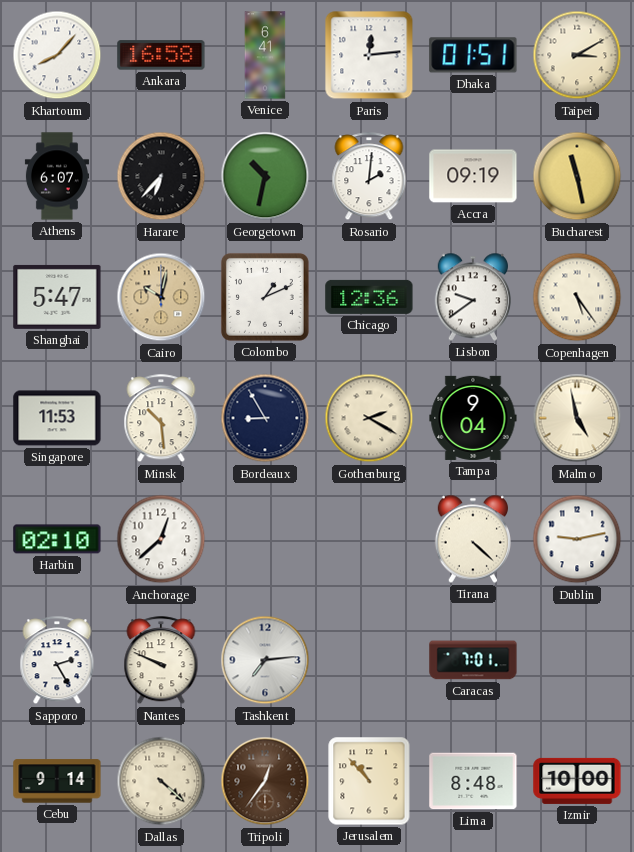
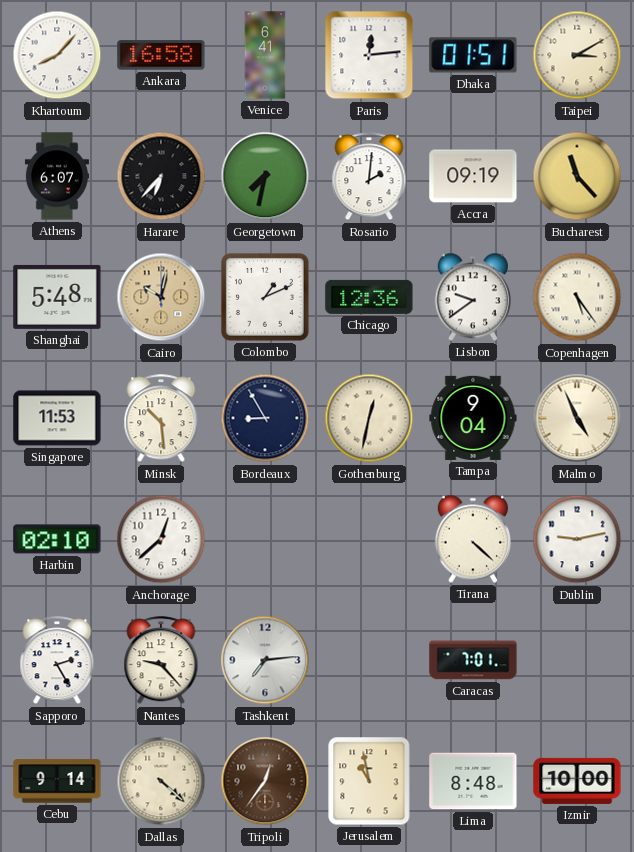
Georgetown: 10:32 -> 7:32
Bucharest: 11:28 -> 11:23
Shanghai: 5:47 -> 5:48
Gothenburg: 2:20 -> 12:32
Malmo: 4:58 -> 4:56
Nantes: 9:49 -> 9:23
Jerusalem: 10:53 -> 10:58
